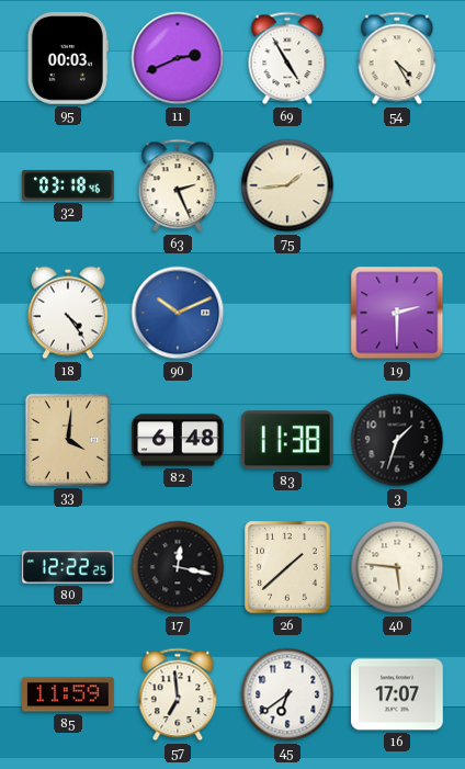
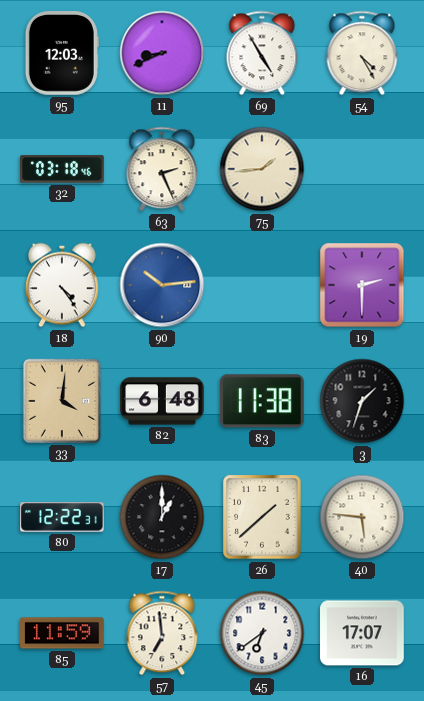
95: 00:03 -> 12:03
11: 2:41 -> 8:41
90: 10:11 -> 10:14
80: 12:22:25 -> 12:22:31
17: 12:17 -> 1:00
